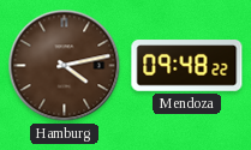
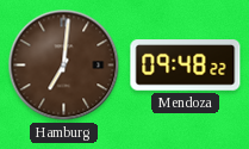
Hamburg: 4:13 -> 7:01
